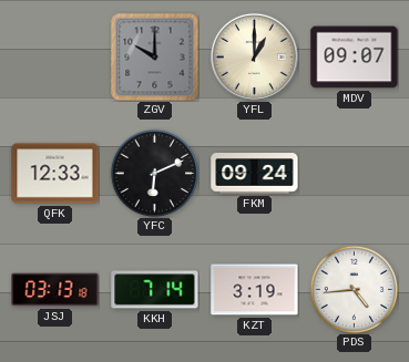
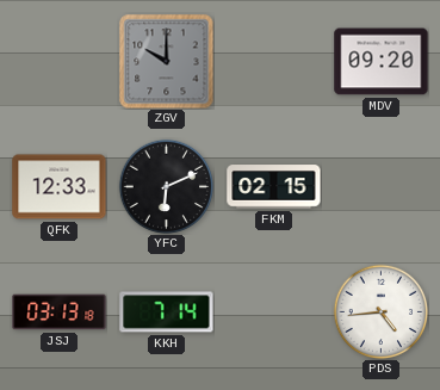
YFL: 1:00 -> none
MDV: 09:07 -> 09:20
FKM: 09:24 -> 02:15
KZT: 3:19 -> none
